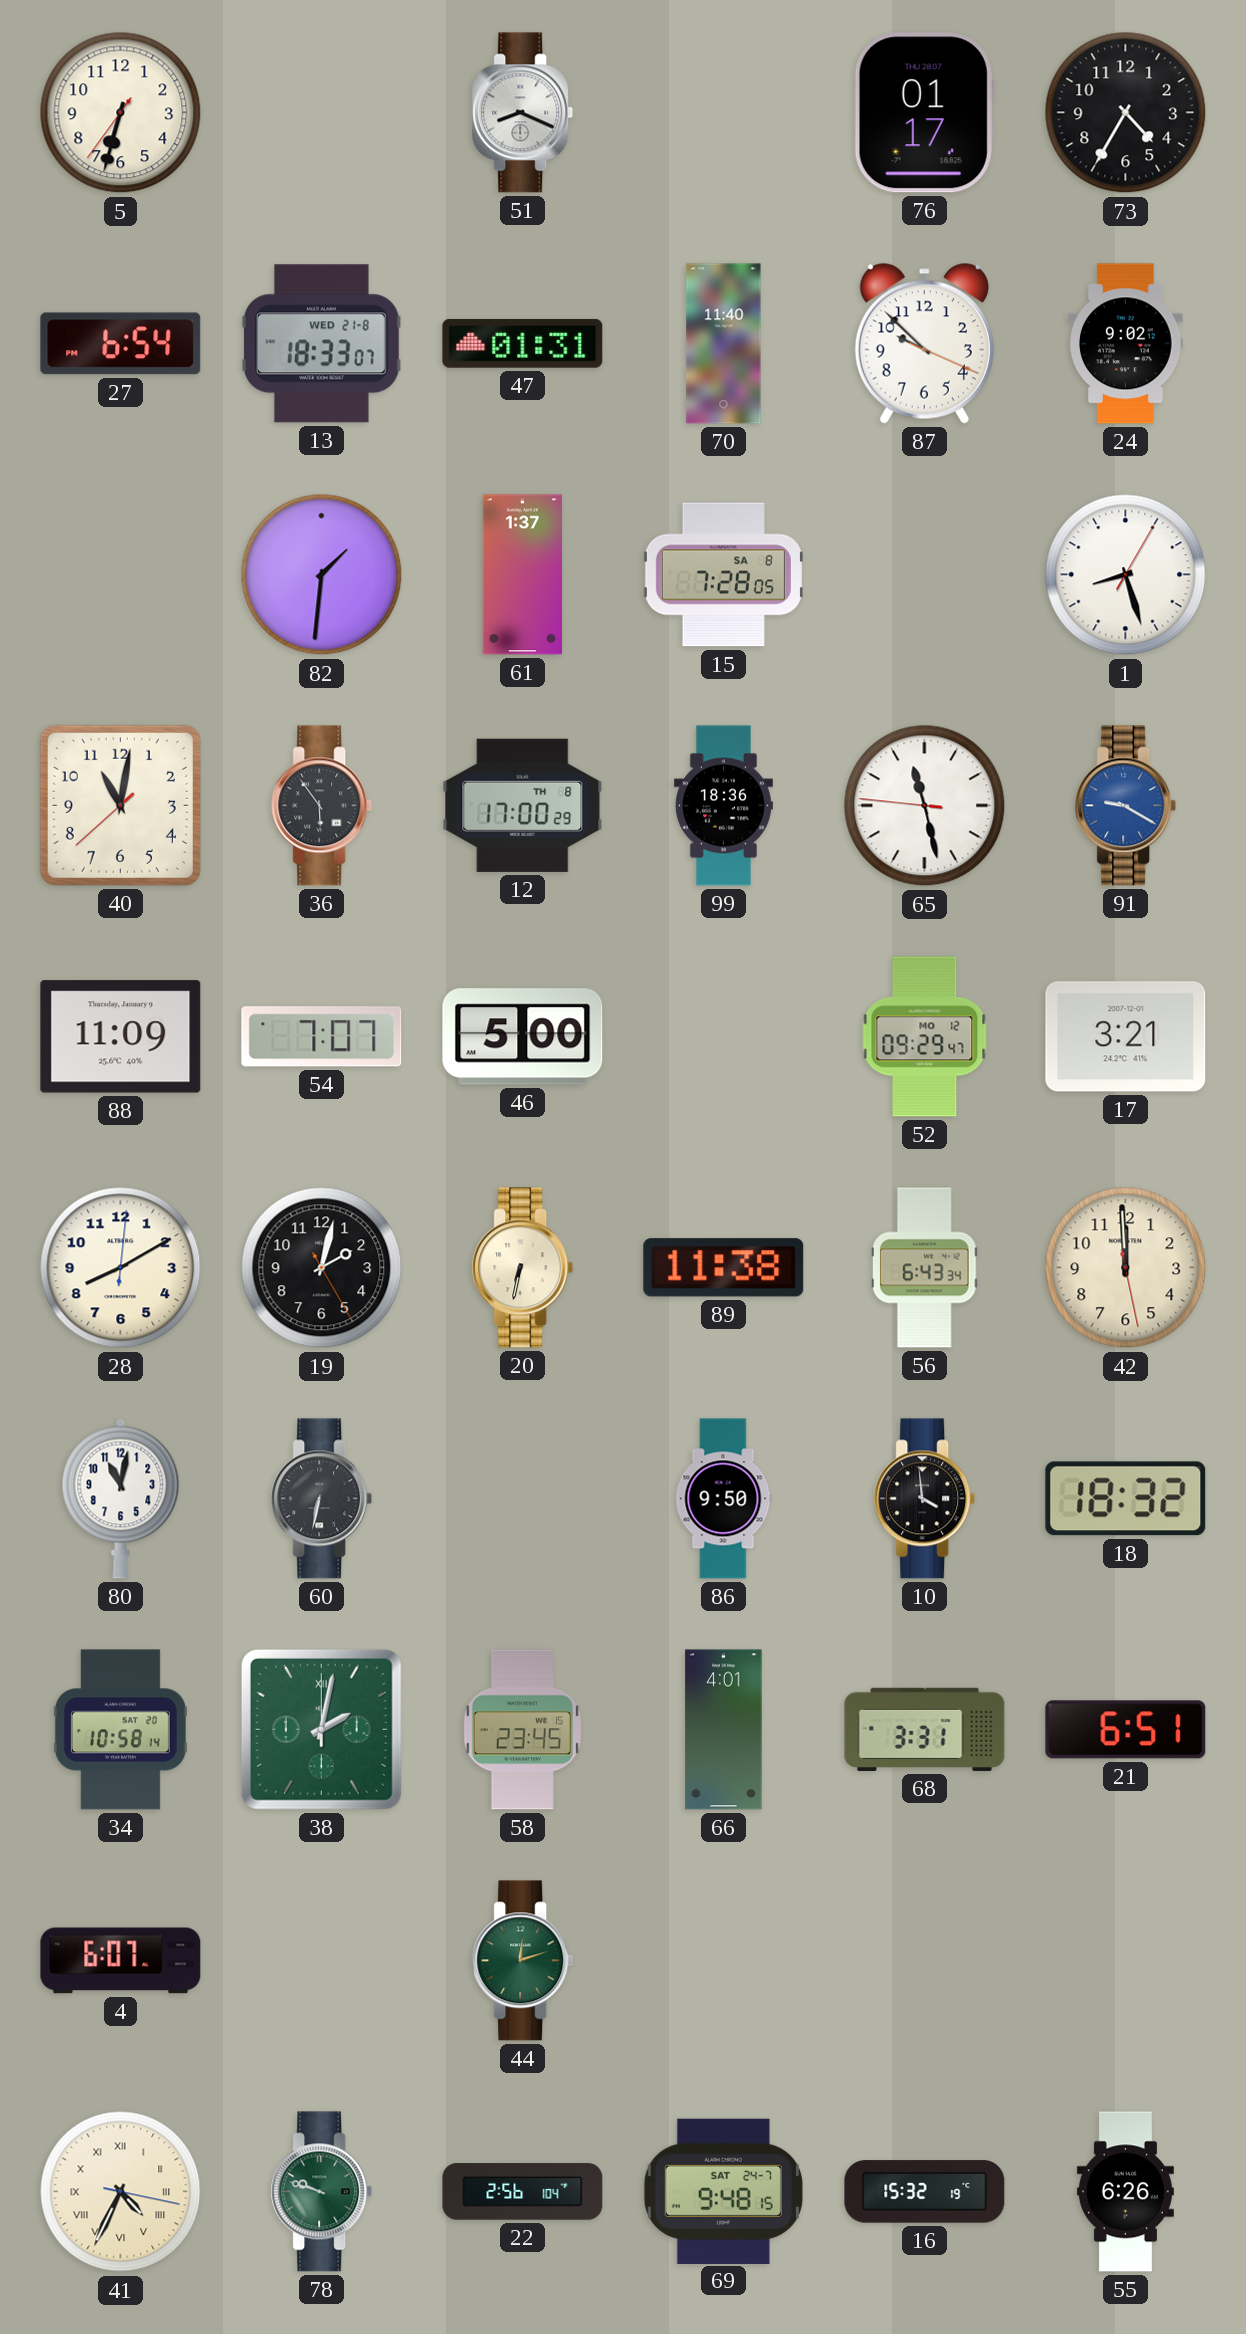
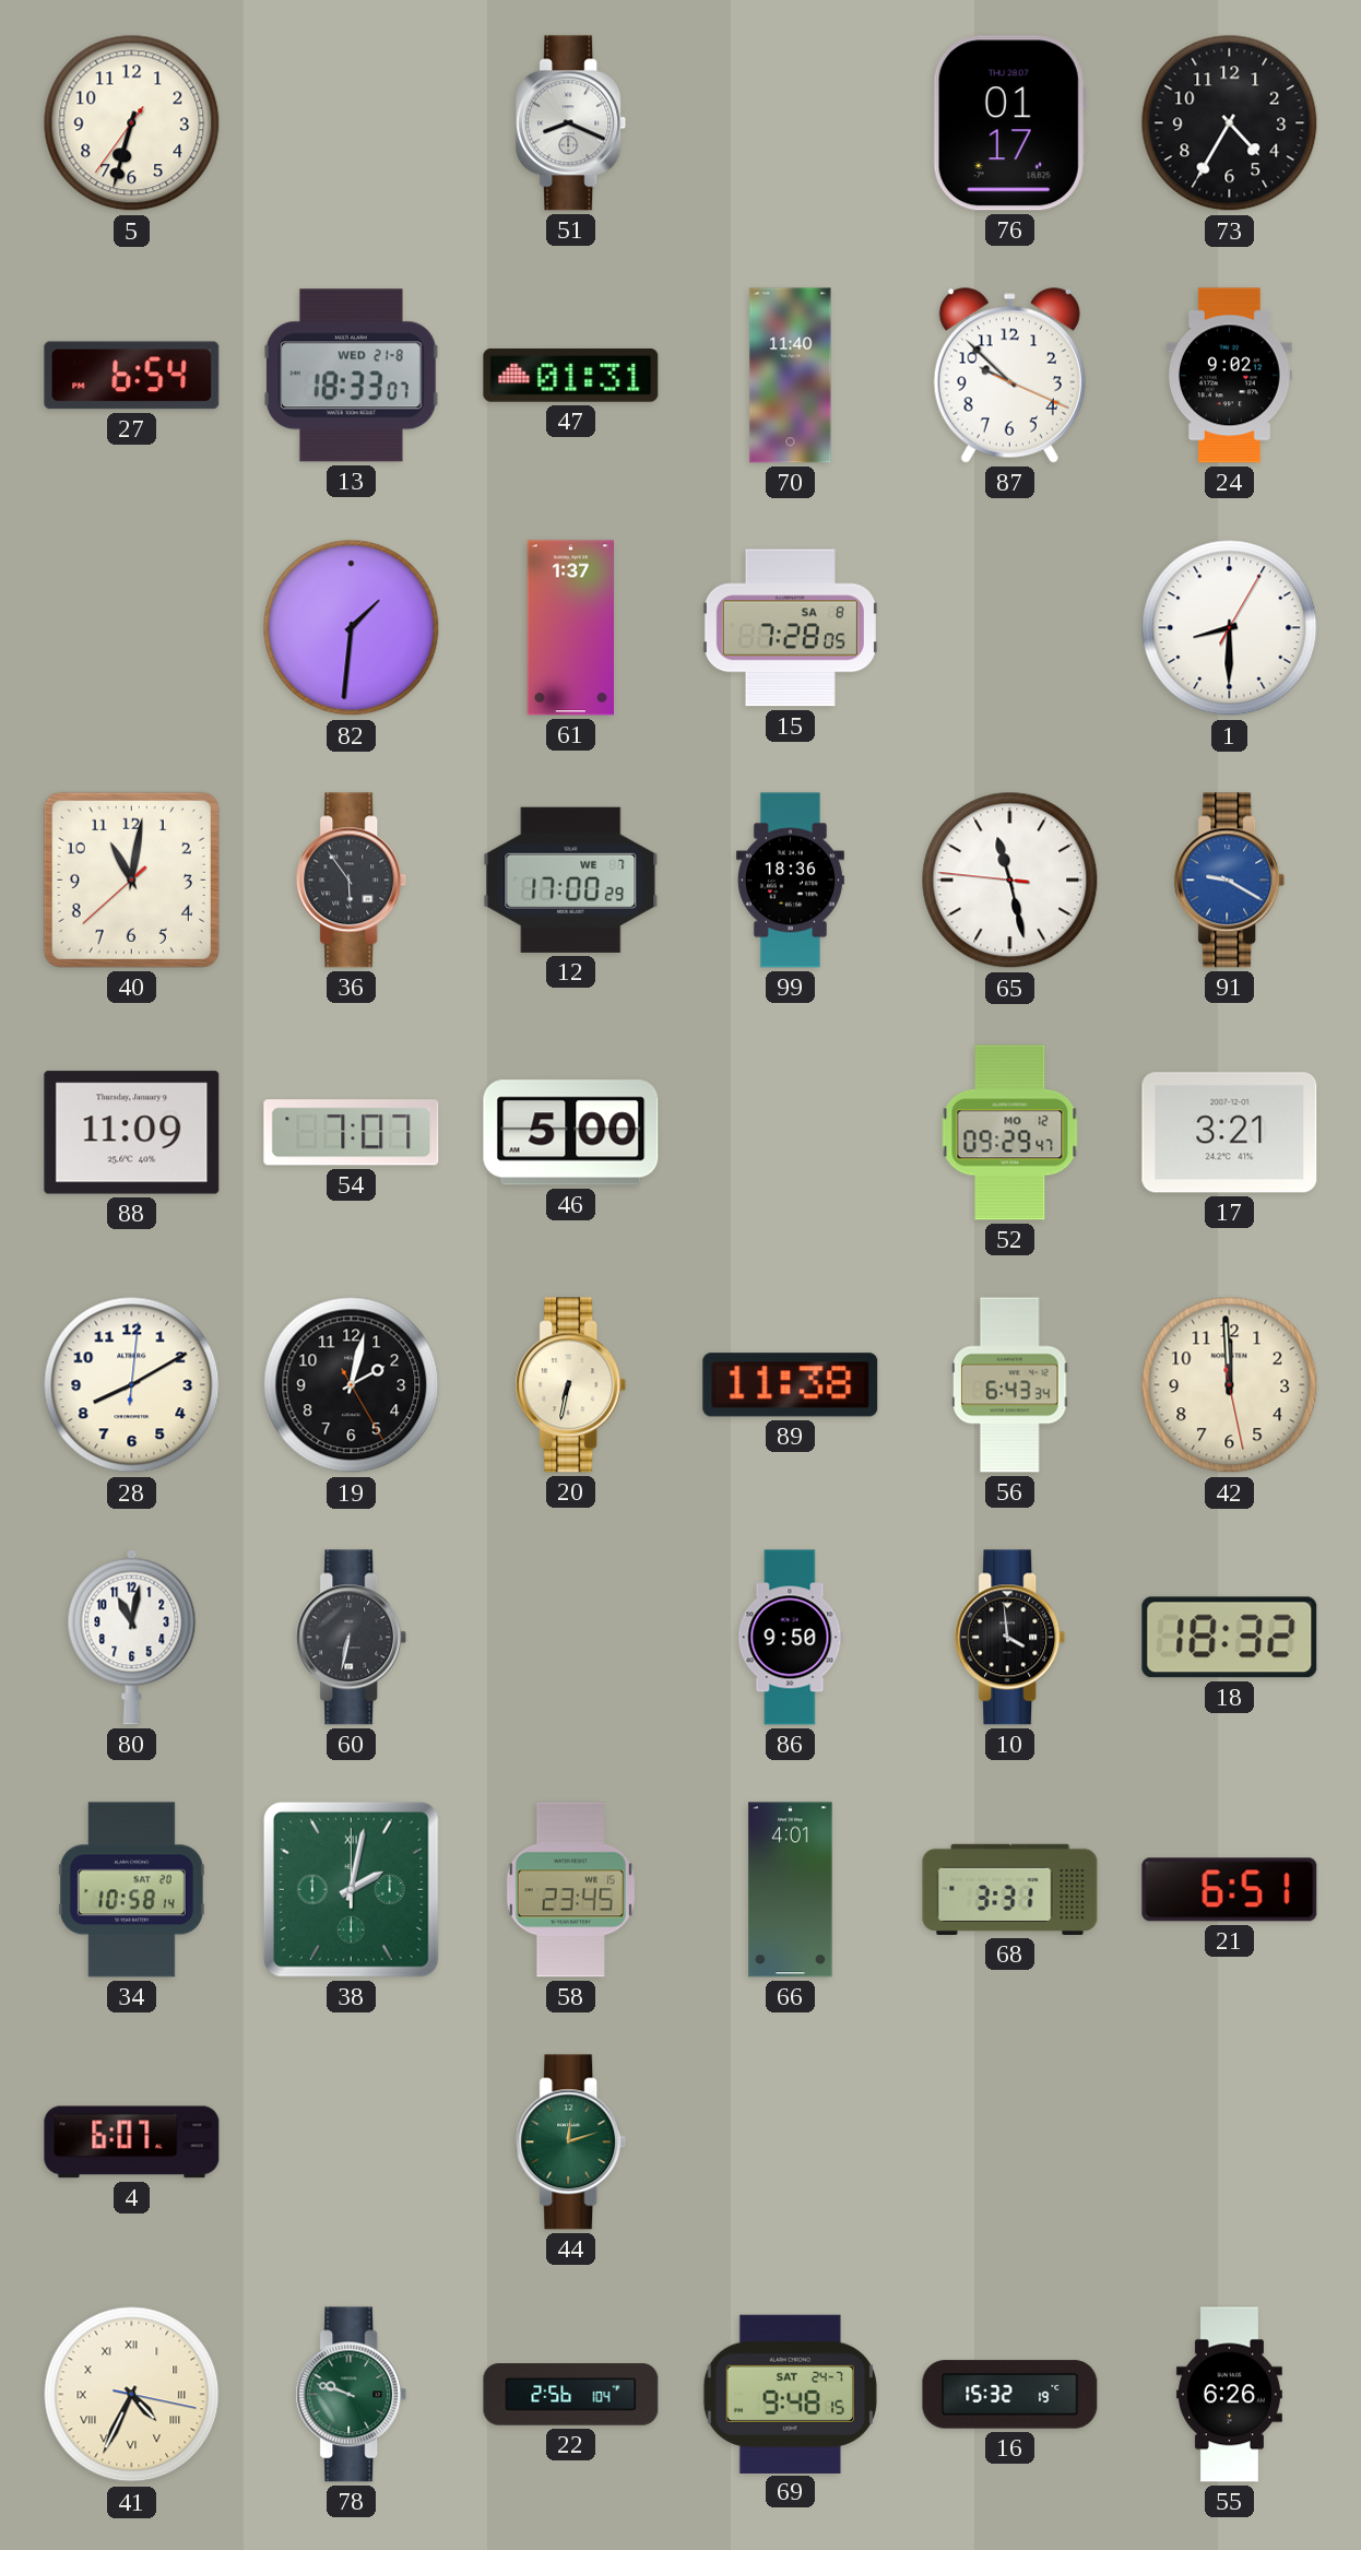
1: 8:27 -> 8:30
12 date: TH 8 -> WE 7
